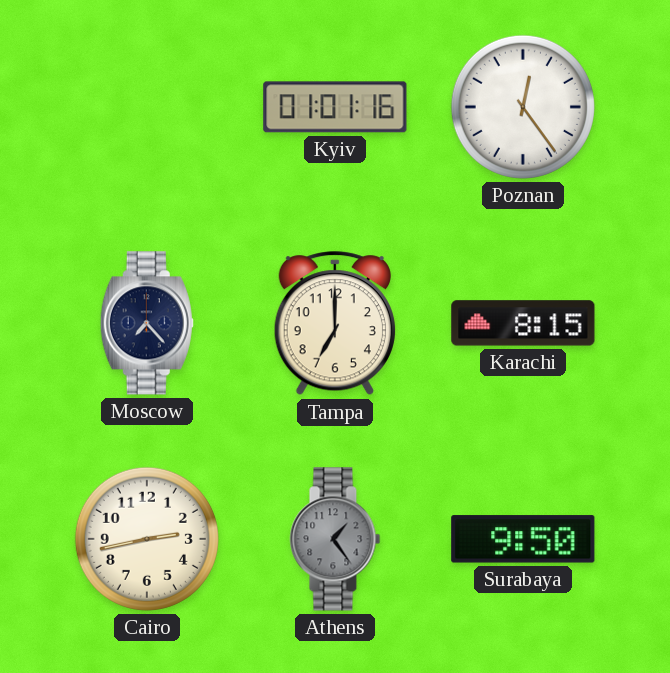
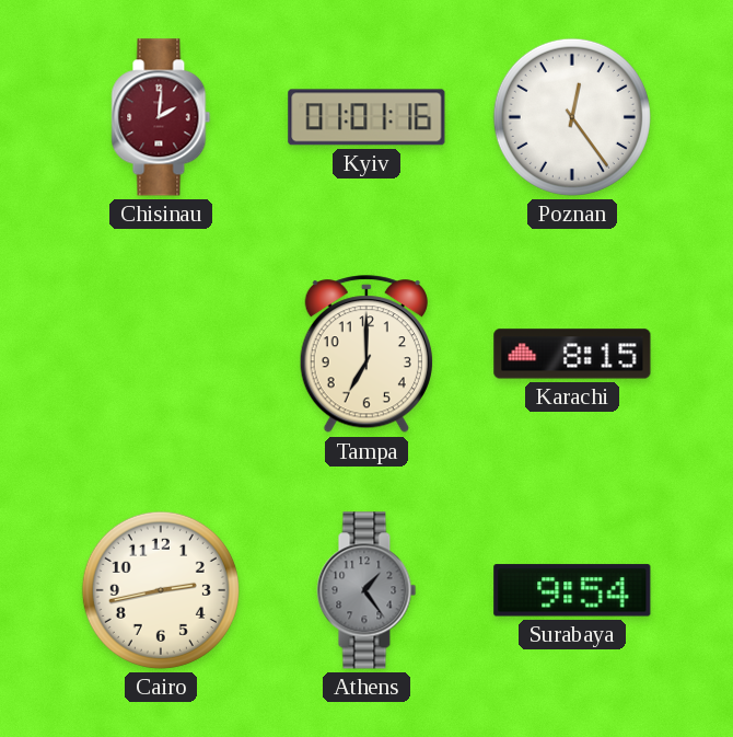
Chisinau: none -> 2:01
Moscow: 7:23 -> none
Surabaya: 9:50 -> 9:54
